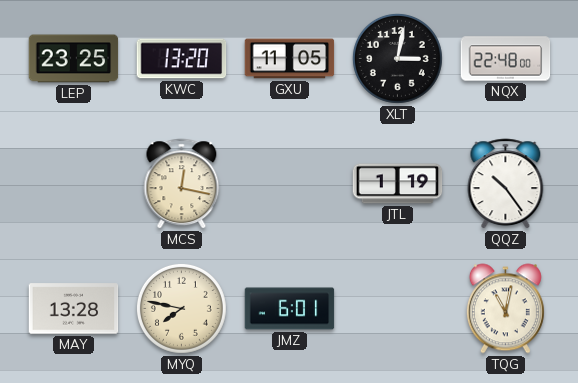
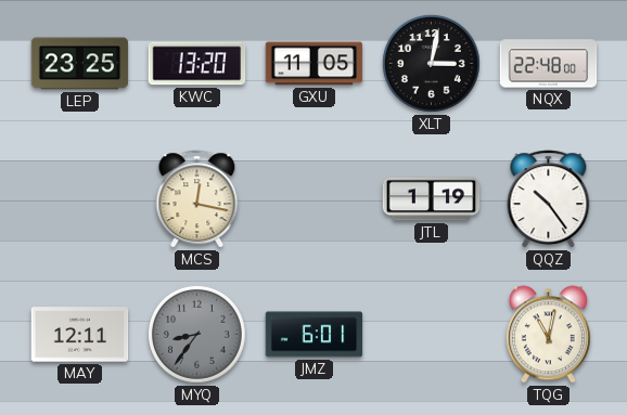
MAY: 13:28 -> 12:11
MYQ: 7:47 -> 8:36
MYQ dial: cream -> grey
